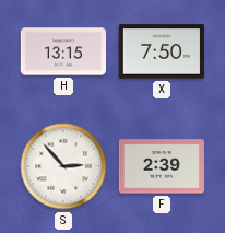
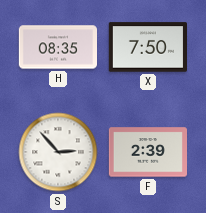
H: 13:15 -> 08:35
